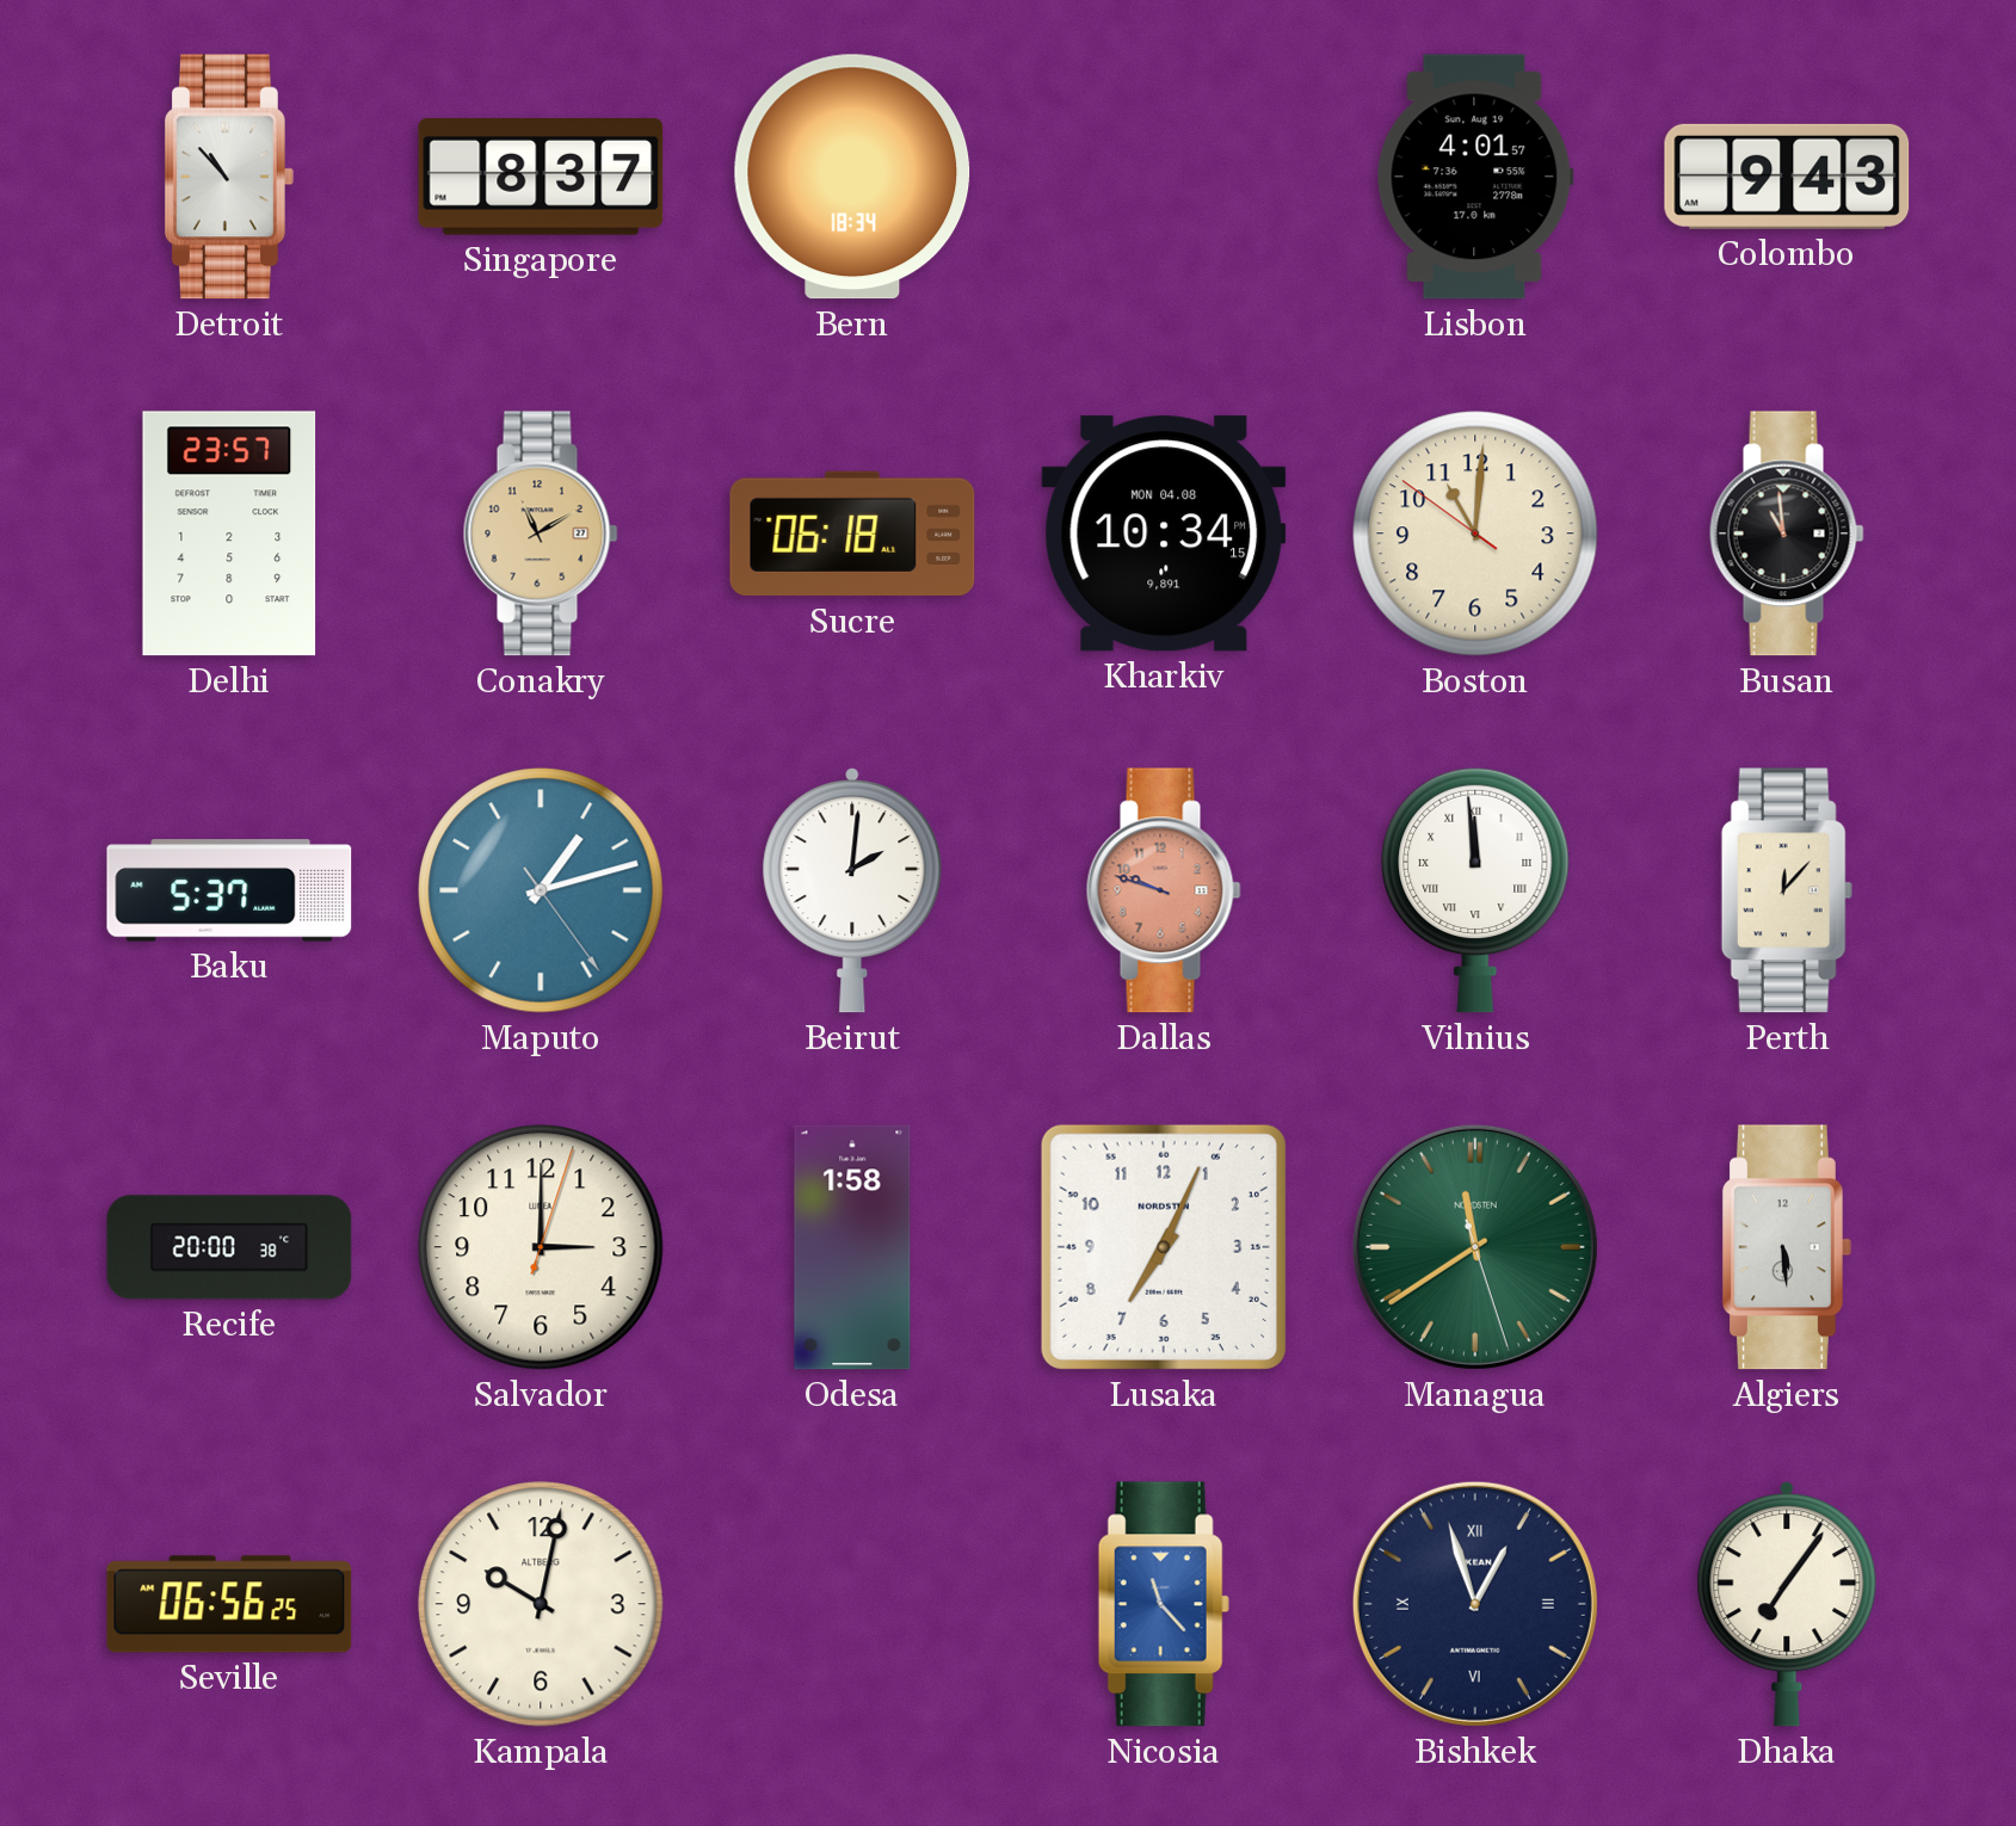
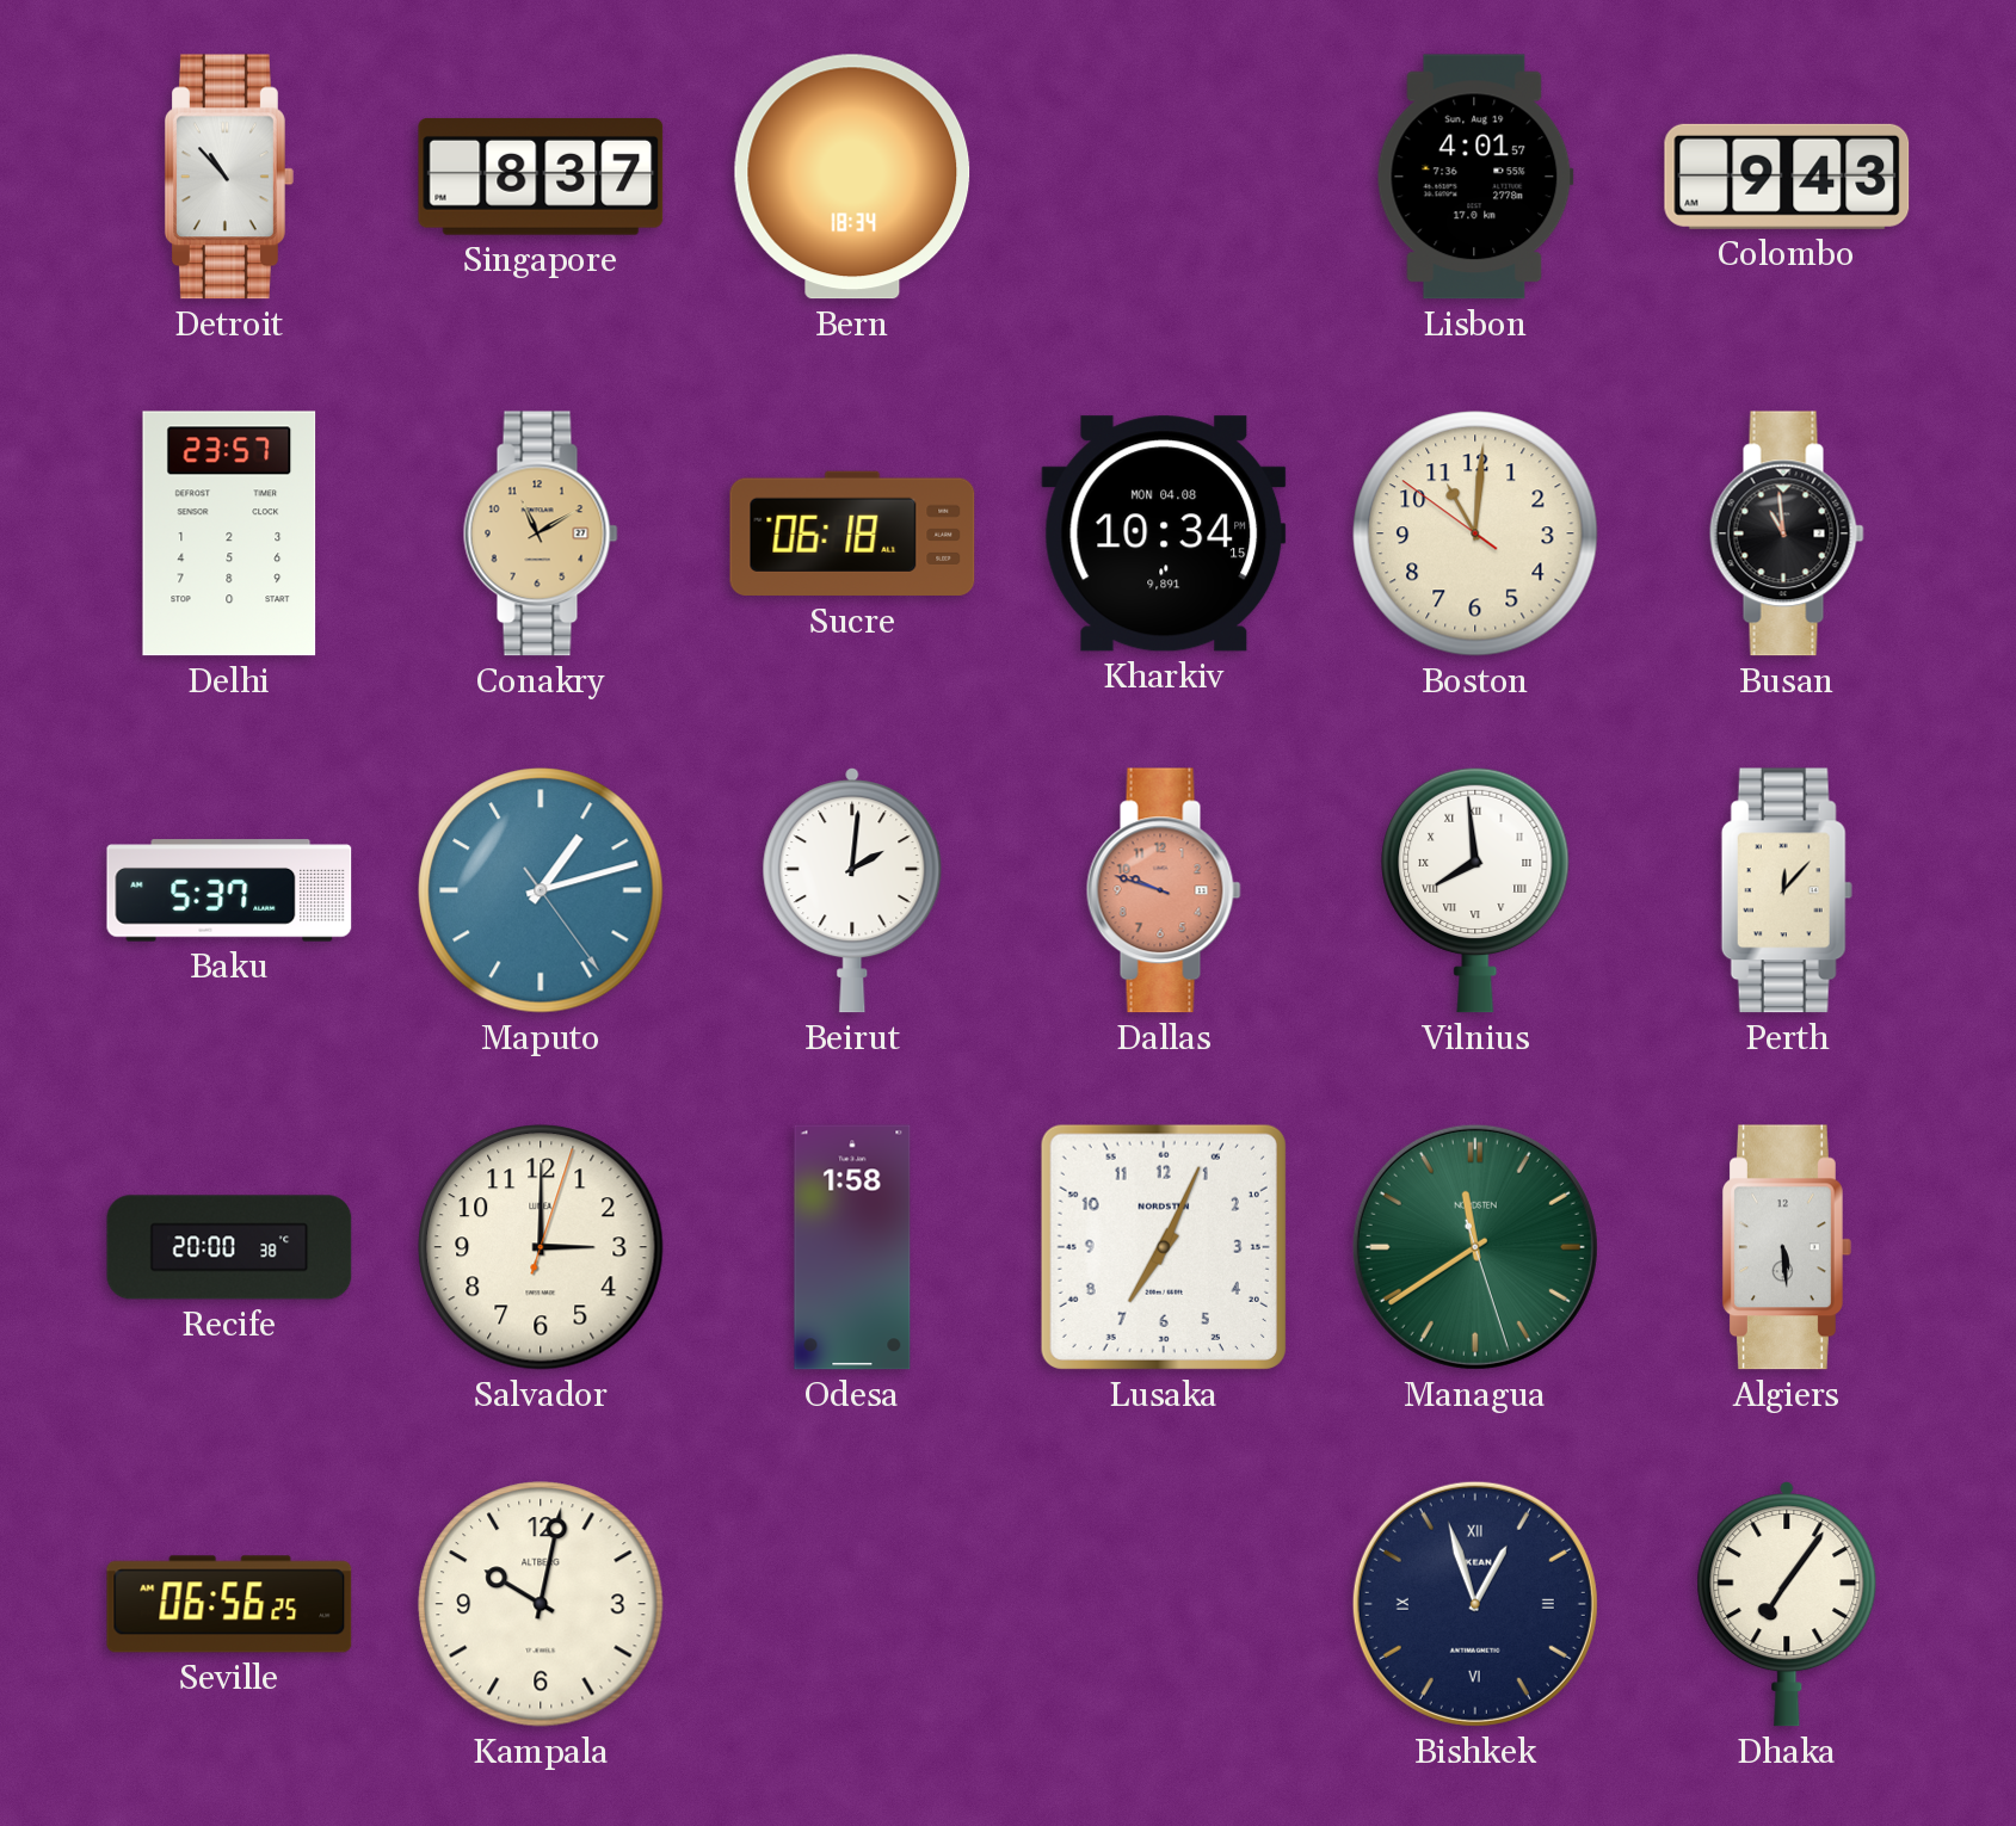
Vilnius: 11:59 -> 7:59
Nicosia: 11:23 -> none
